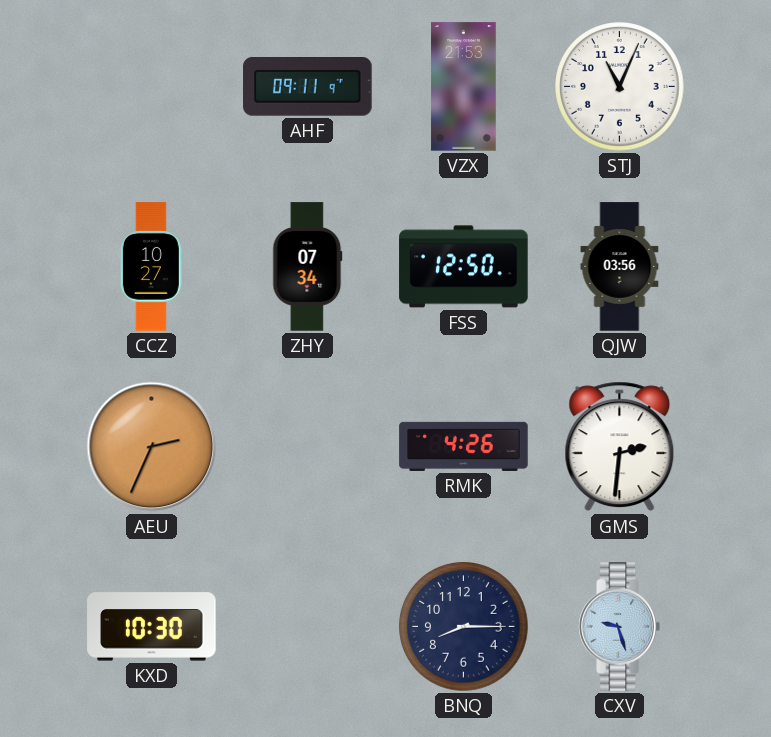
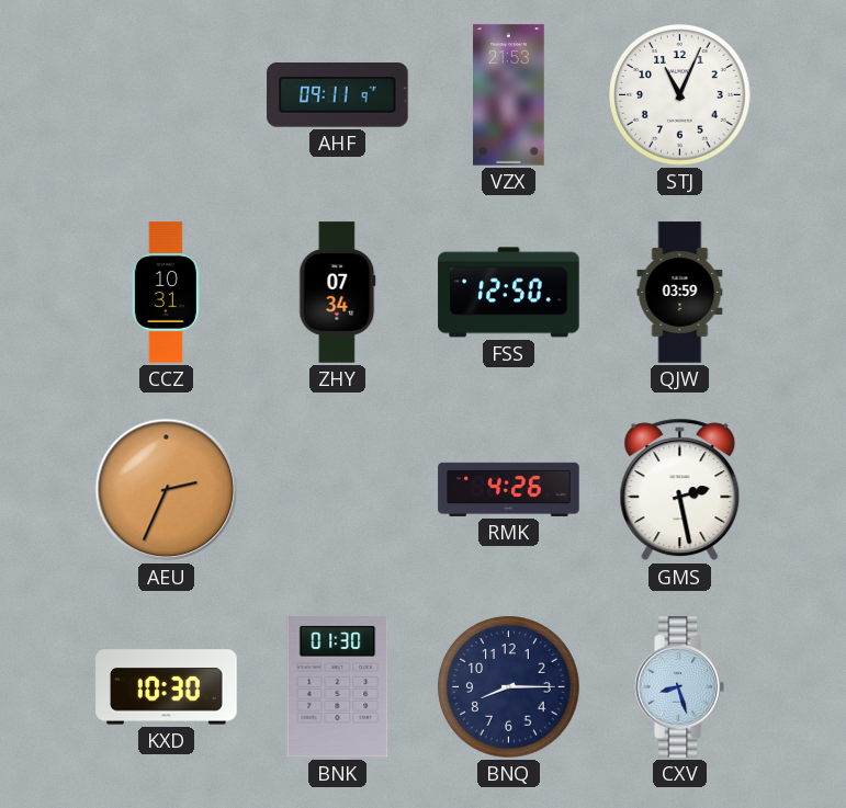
CCZ: 10:27 -> 10:31
QJW: 03:56 -> 03:59
GMS: 2:31 -> 2:28
BNK: none -> 01:30
CXV: 9:27 -> 8:27
